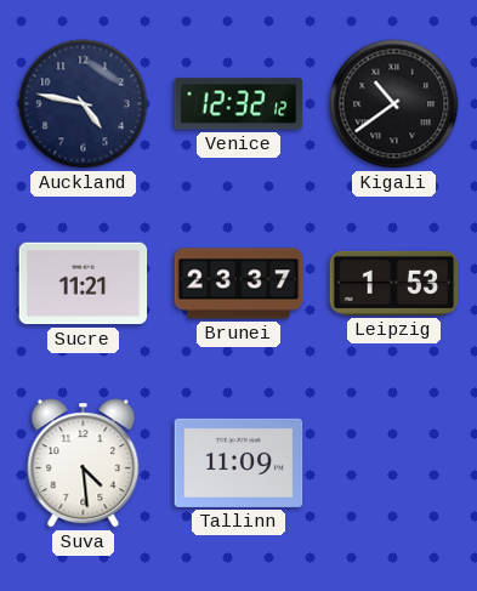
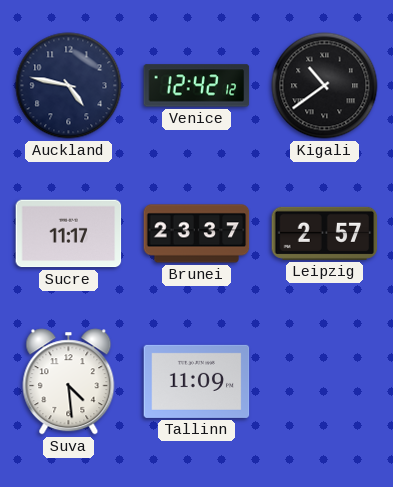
Venice: 12:32 -> 12:42
Sucre: 11:21 -> 11:17
Leipzig: 1:53 -> 2:57
